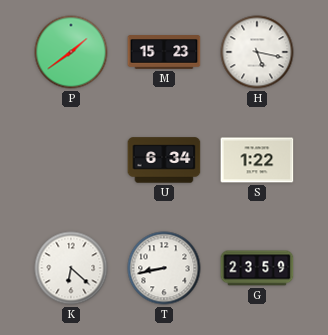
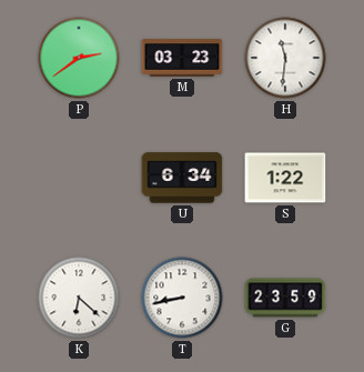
P: 1:39 -> 2:39
M: 15:23 -> 03:23
H: 5:17 -> 11:31
